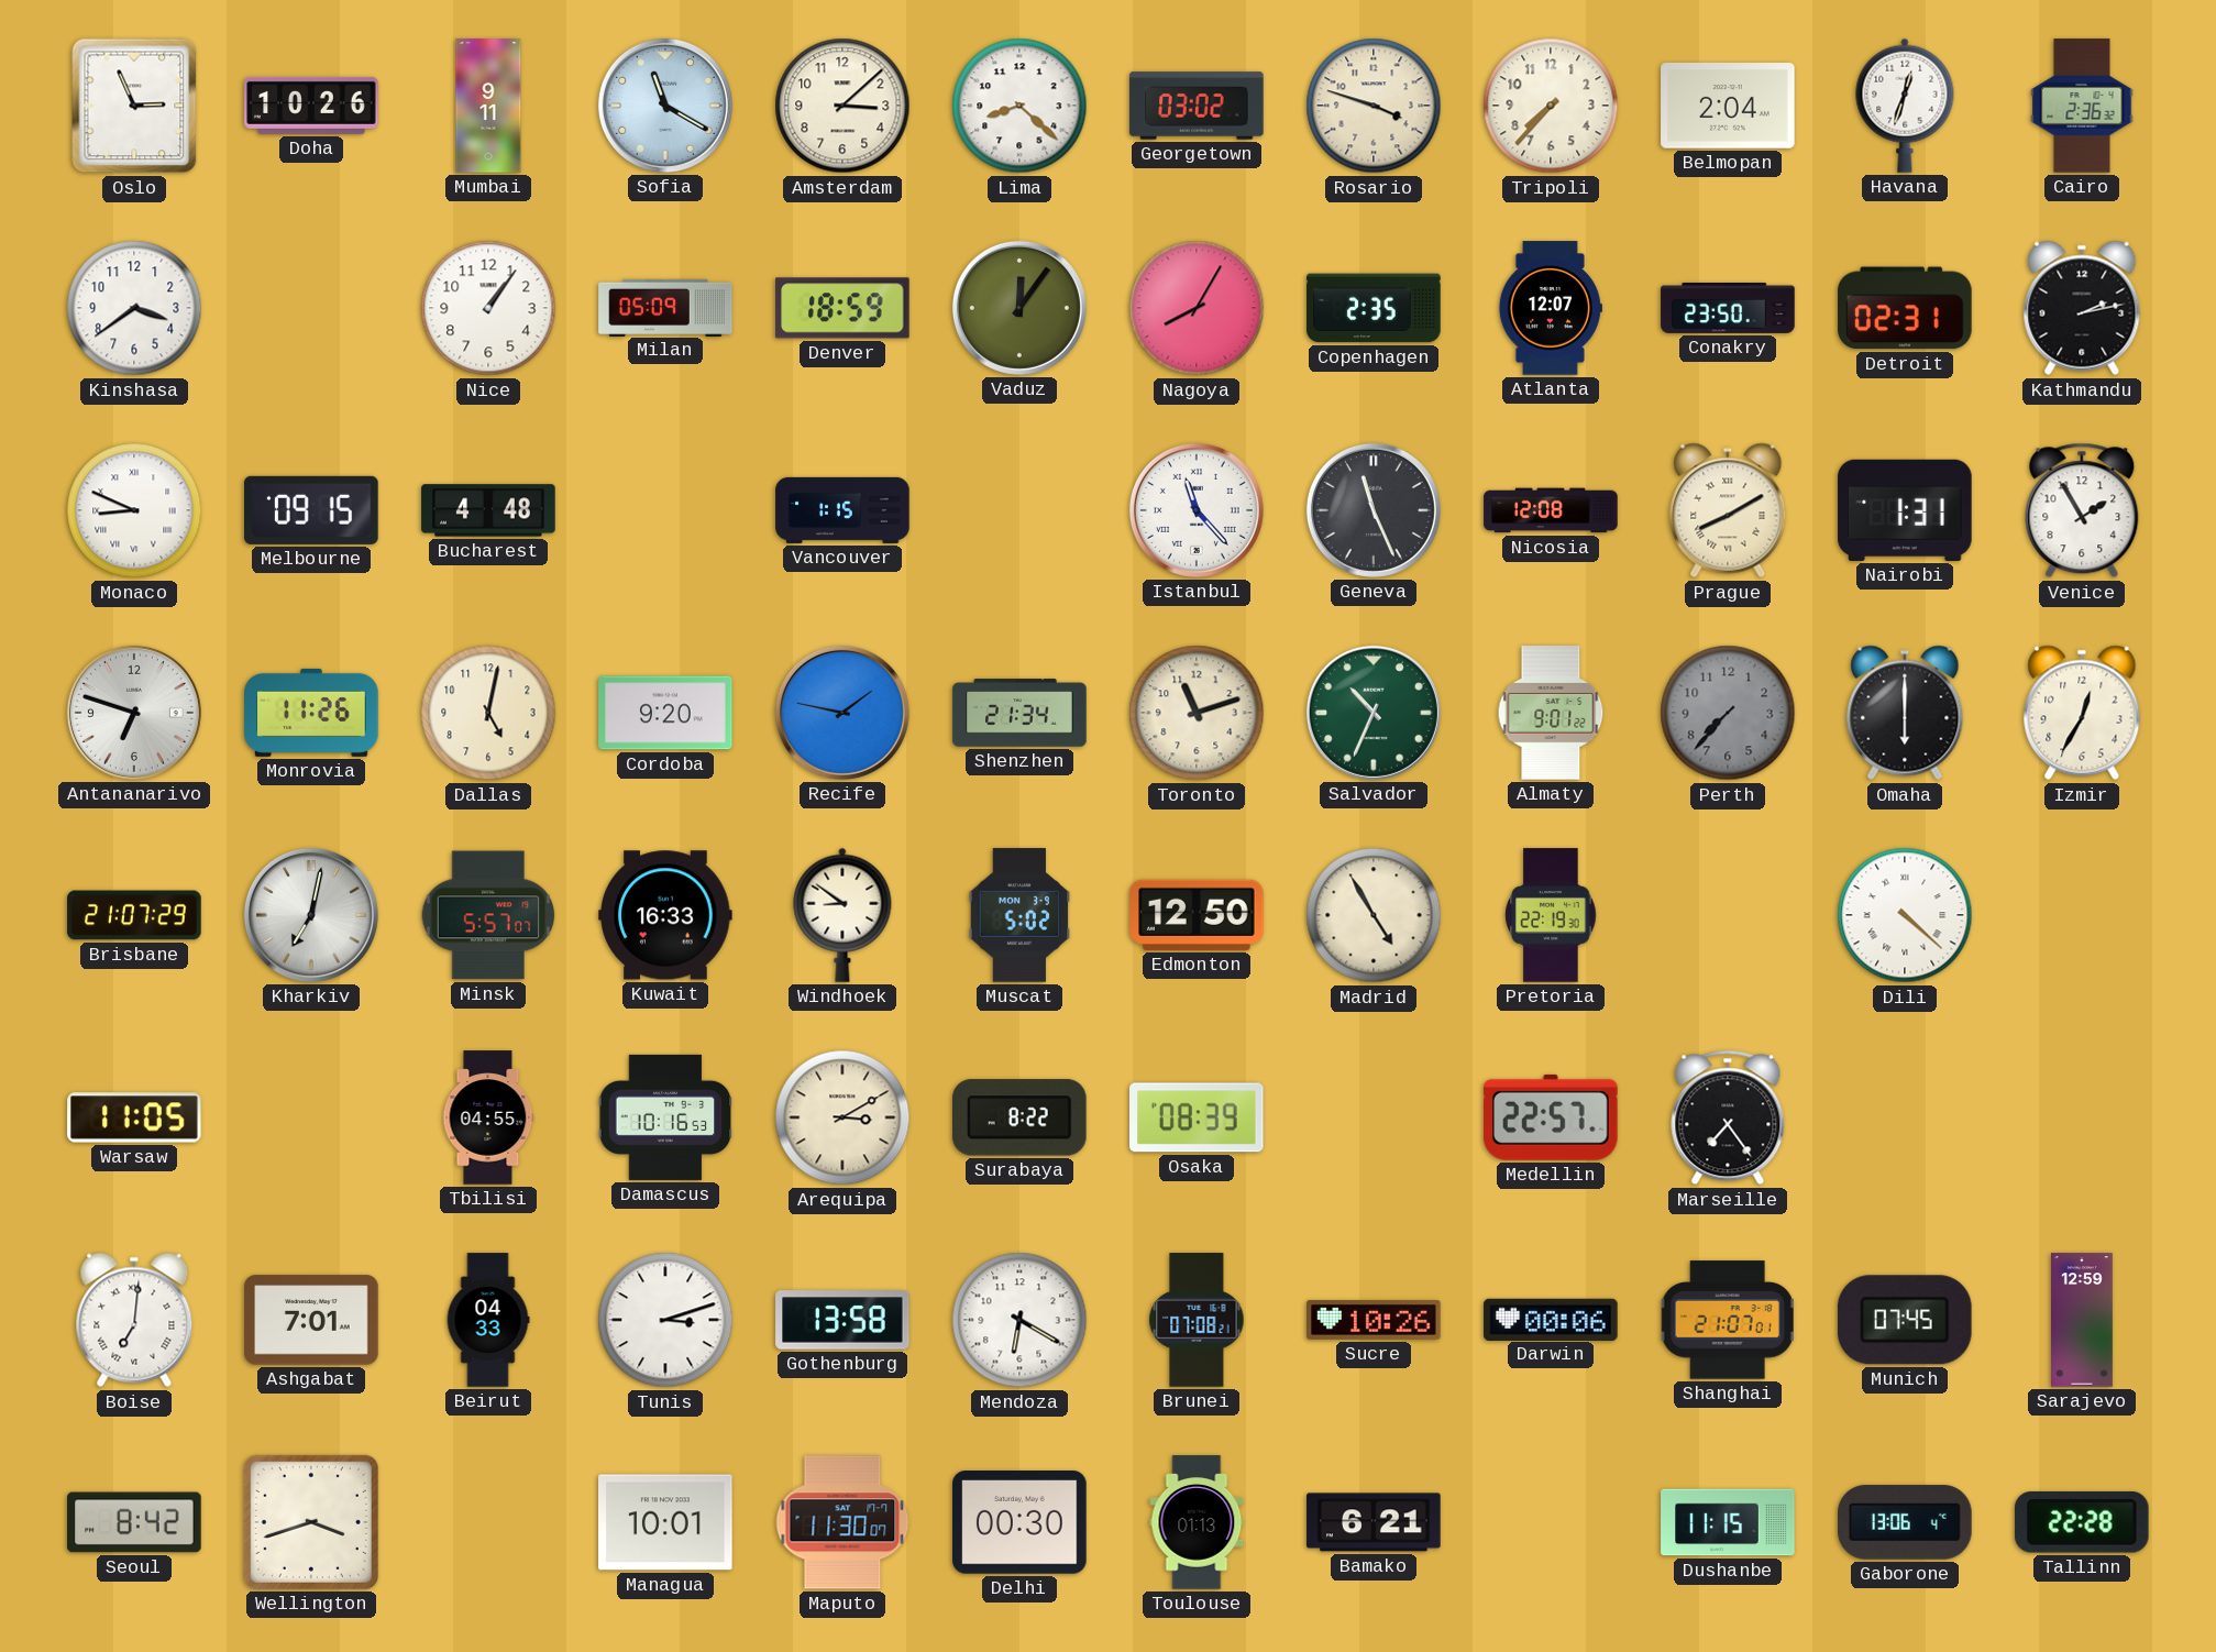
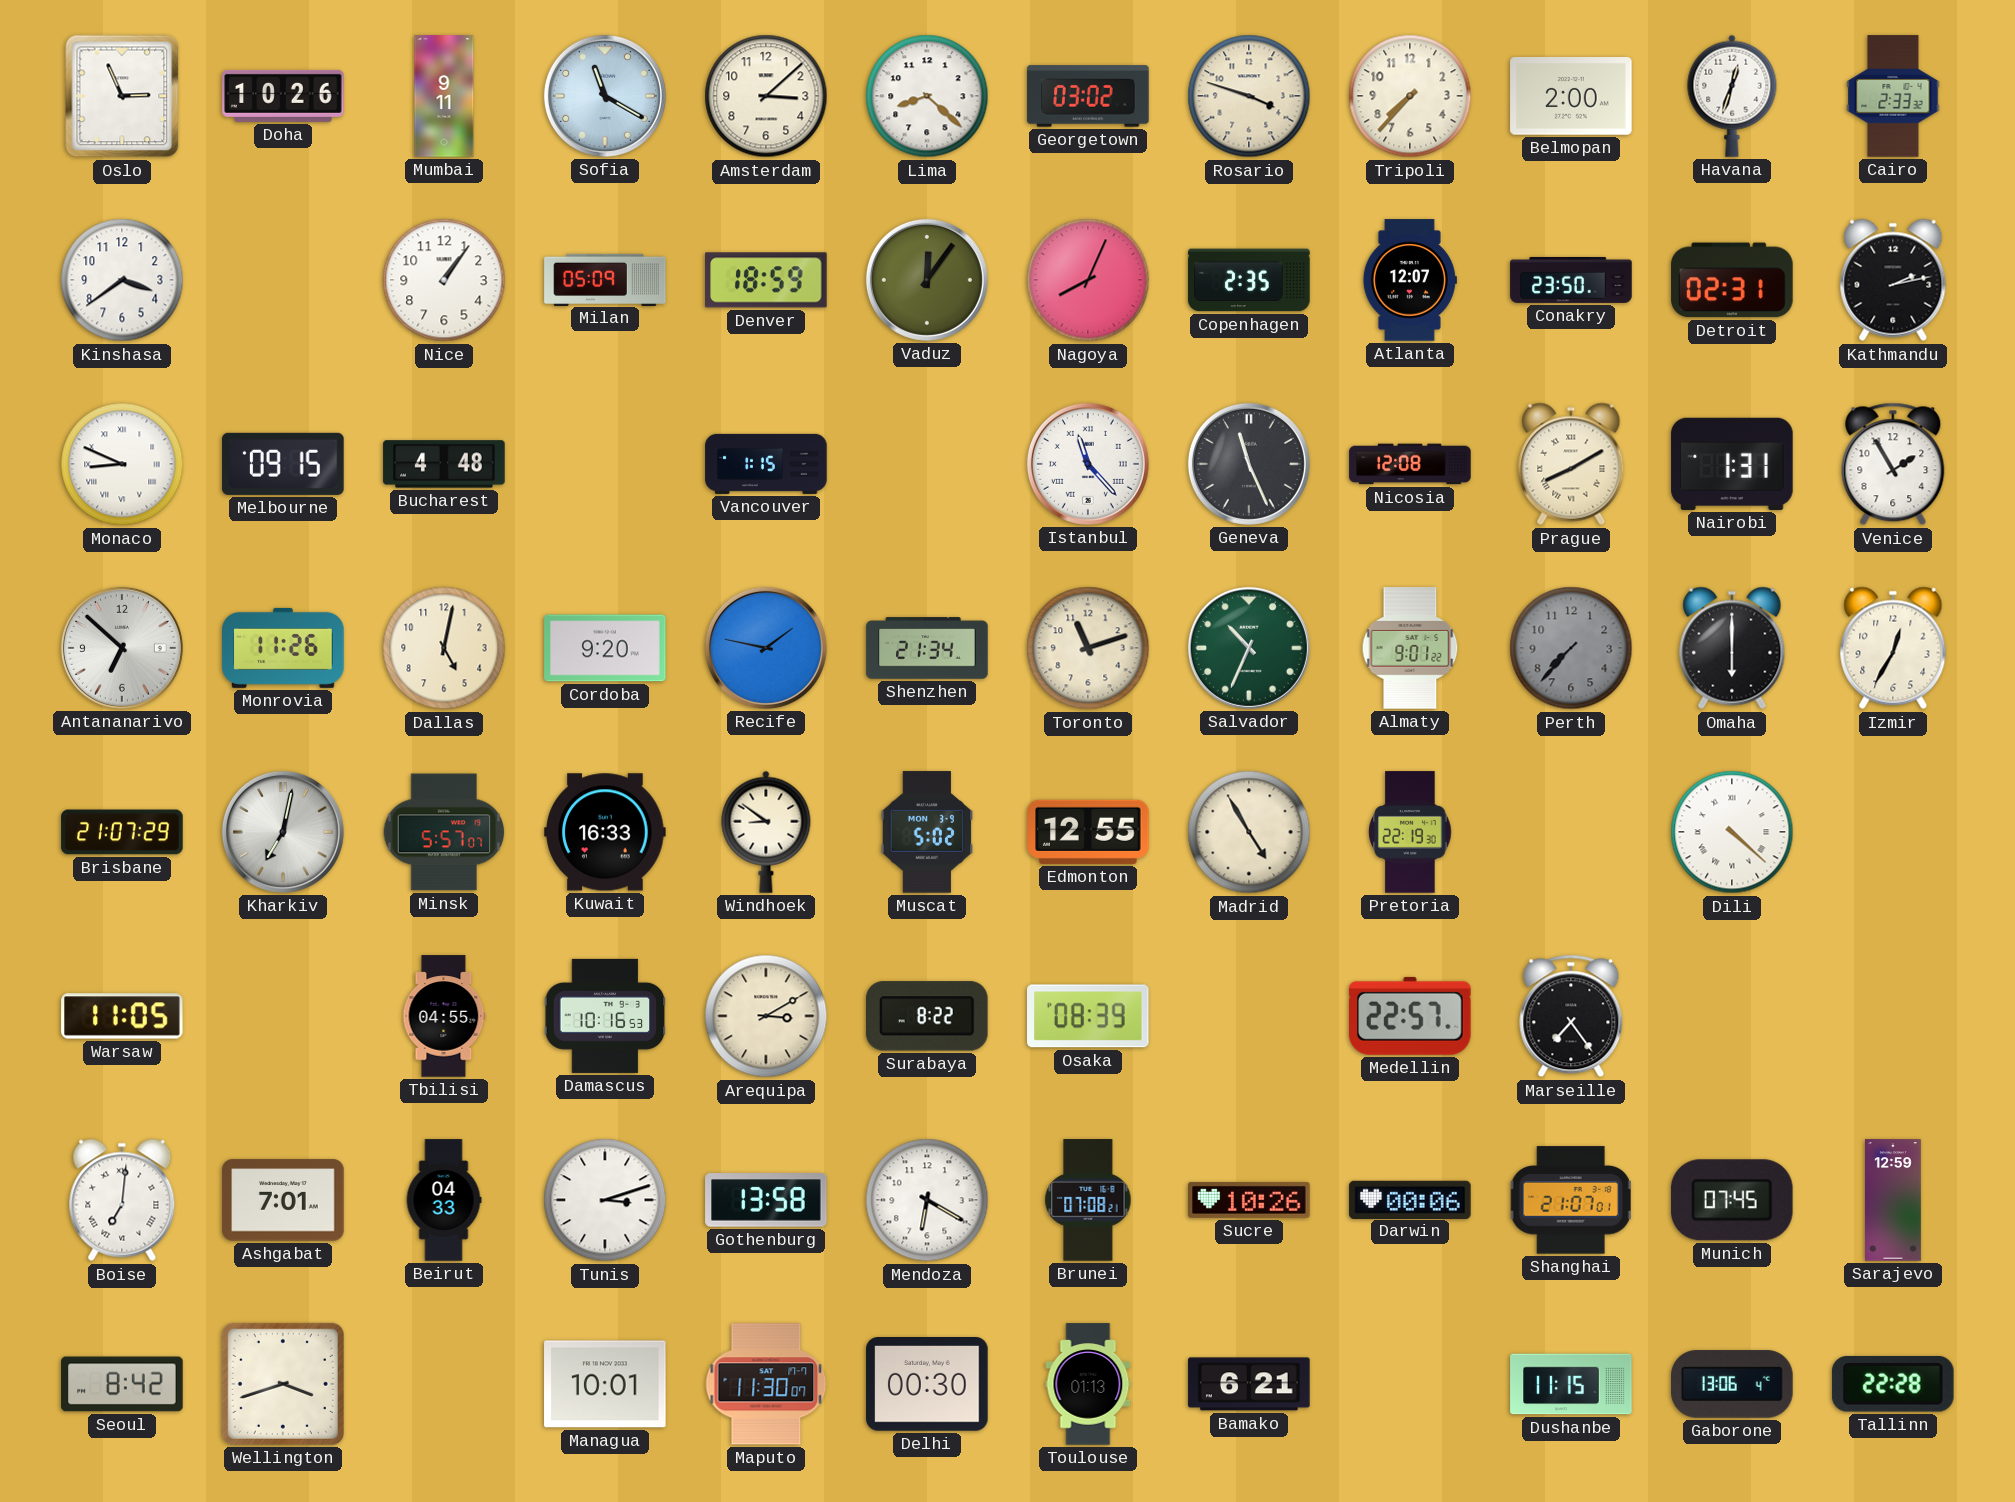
Belmopan: 2:04 -> 2:00
Cairo: 2:36 -> 2:33
Nagoya: 8:05 -> 8:04
Antananarivo: 6:48 -> 6:52
Edmonton: 12:50 -> 12:55
